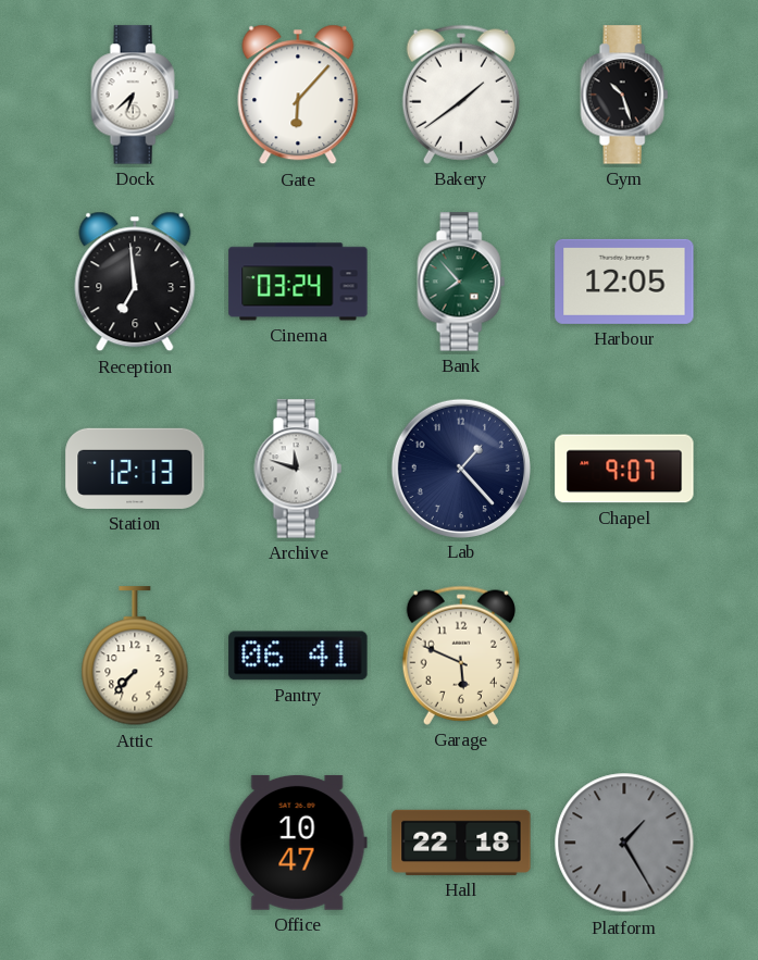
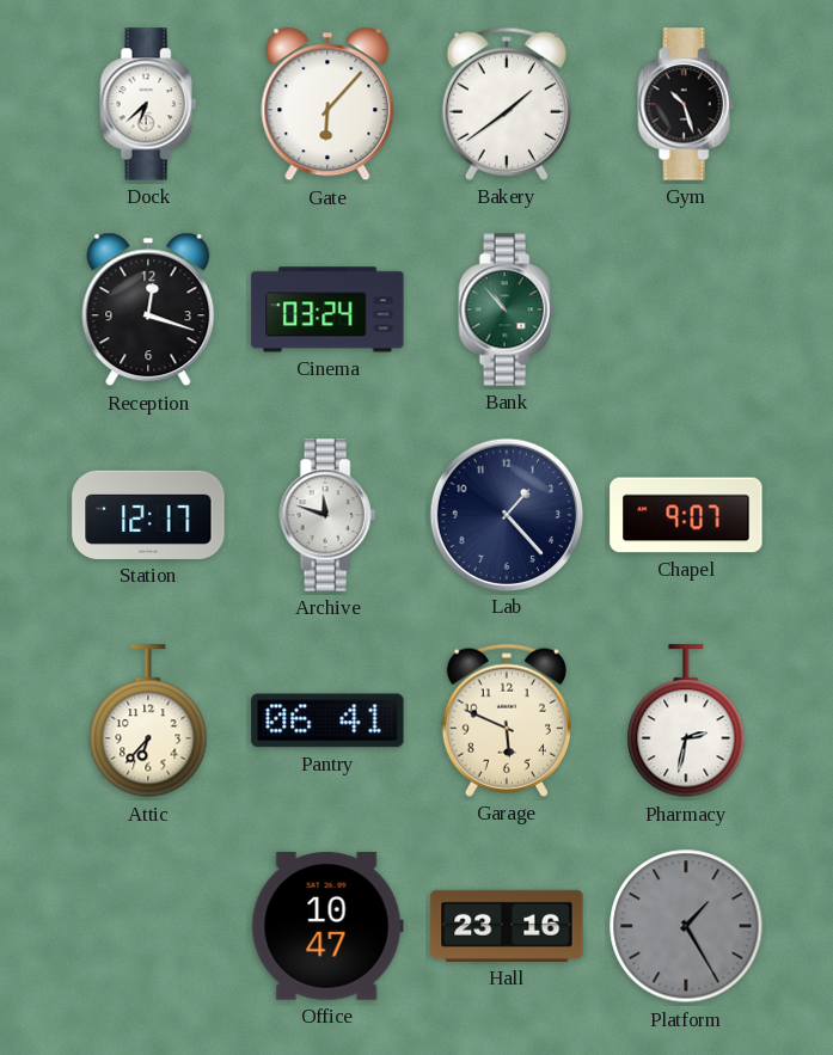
Reception: 6:59 -> 12:18
Bank: 7:53 -> 10:53
Harbour: 12:05 -> none
Station: 12:13 -> 12:17
Attic: 7:37 -> 6:37
Pharmacy: none -> 2:32
Hall: 22:18 -> 23:16
